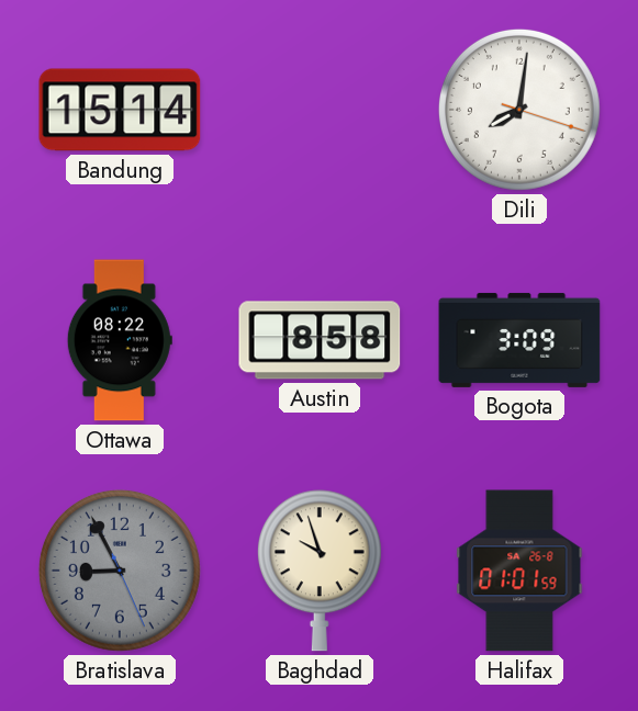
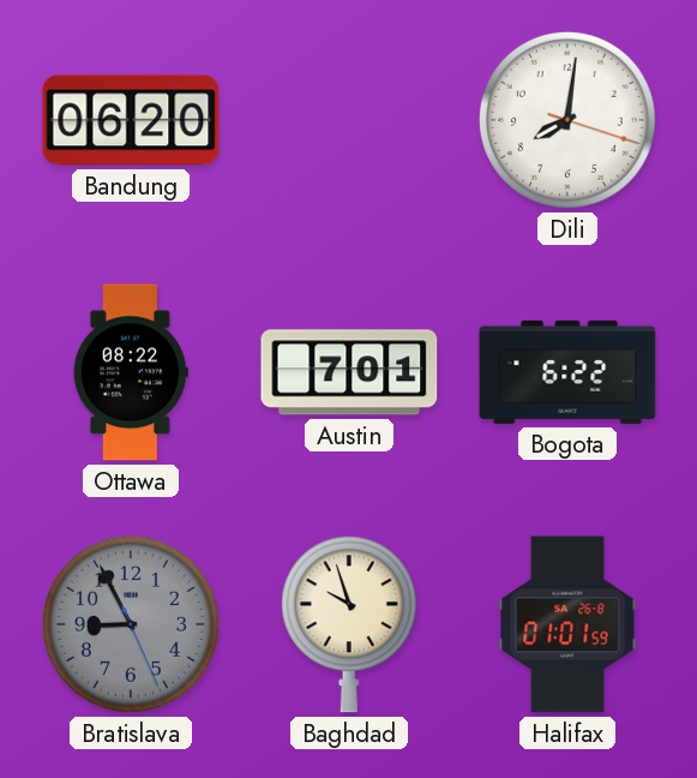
Bandung: 15:14 -> 06:20
Austin: 8:58 -> 7:01
Bogota: 3:09 -> 6:22
